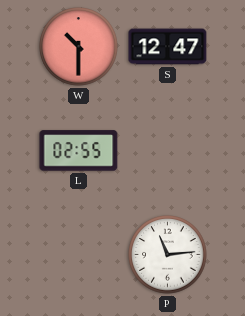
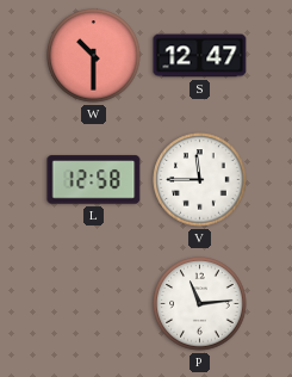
L: 02:55 -> 12:58
V: none -> 11:45
